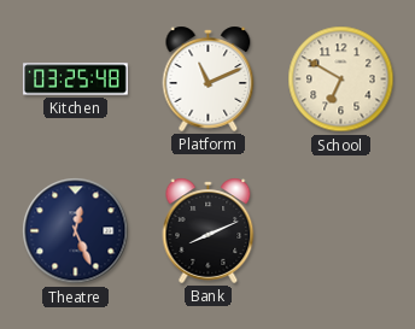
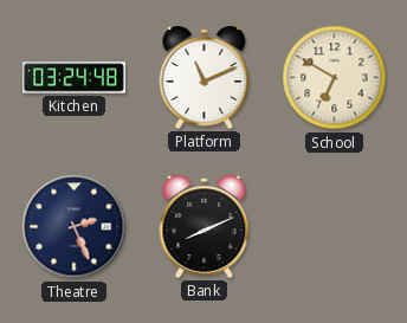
Kitchen: 03:25 -> 03:24
Theatre: 12:26 -> 2:26
